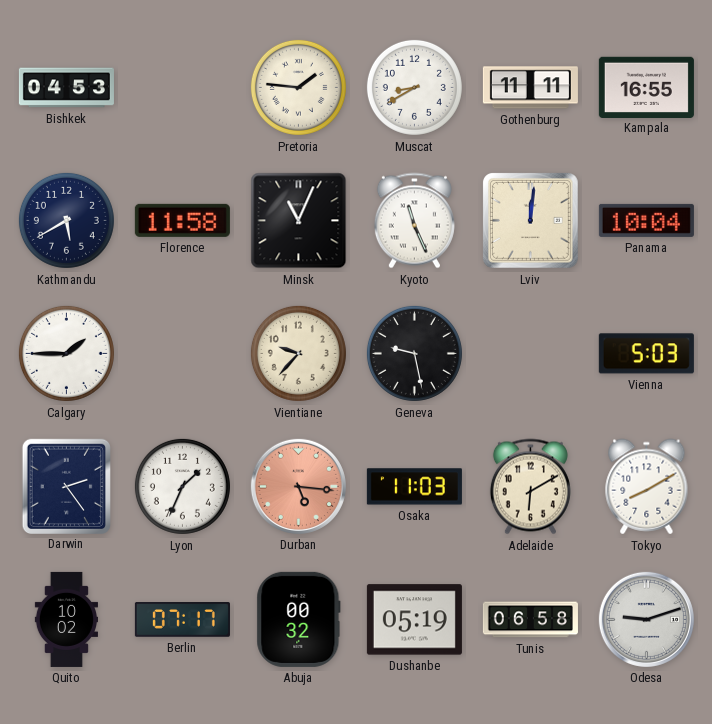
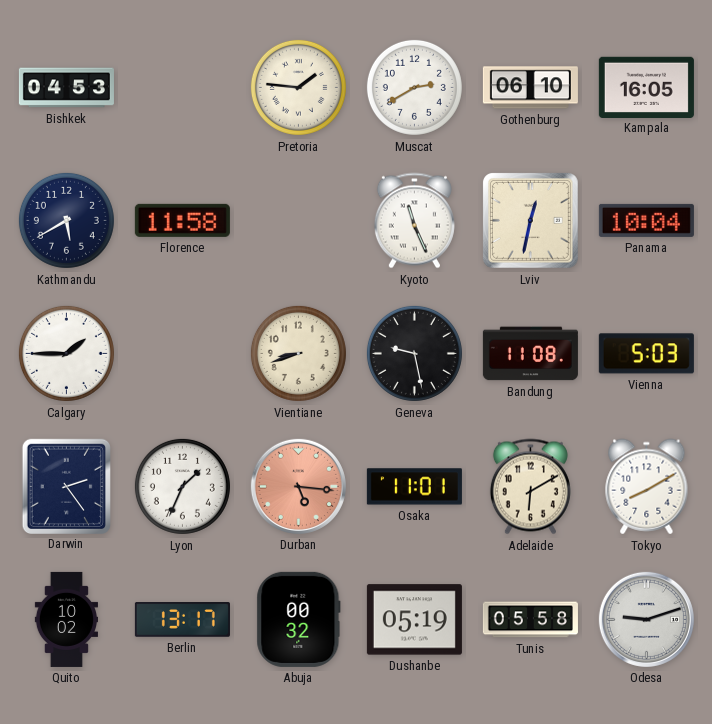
Muscat: 8:40 -> 2:40
Gothenburg: 11:11 -> 06:10
Kampala: 16:55 -> 16:05
Minsk: 11:04 -> none
Lviv: 12:01 -> 12:32
Vientiane: 9:37 -> 8:42
Bandung: none -> 11:08
Osaka: 11:03 -> 11:01
Berlin: 07:17 -> 13:17
Tunis: 06:58 -> 05:58
